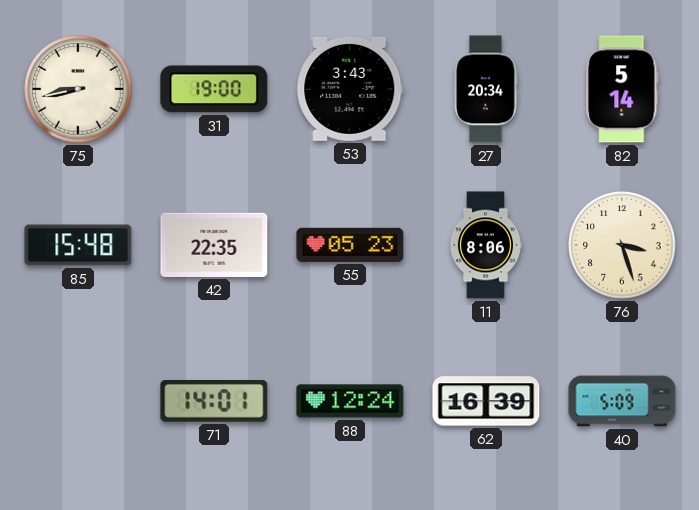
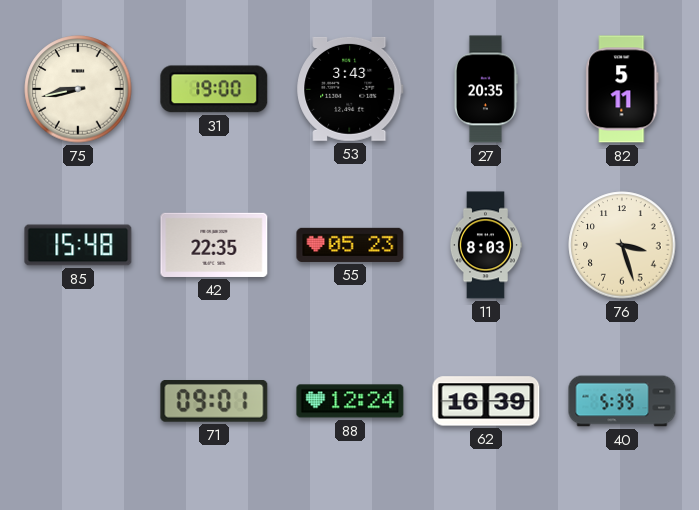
27: 20:34 -> 20:35
82: 5:14 -> 5:11
11: 8:06 -> 8:03
71: 14:01 -> 09:01
40: 5:09 -> 5:39
